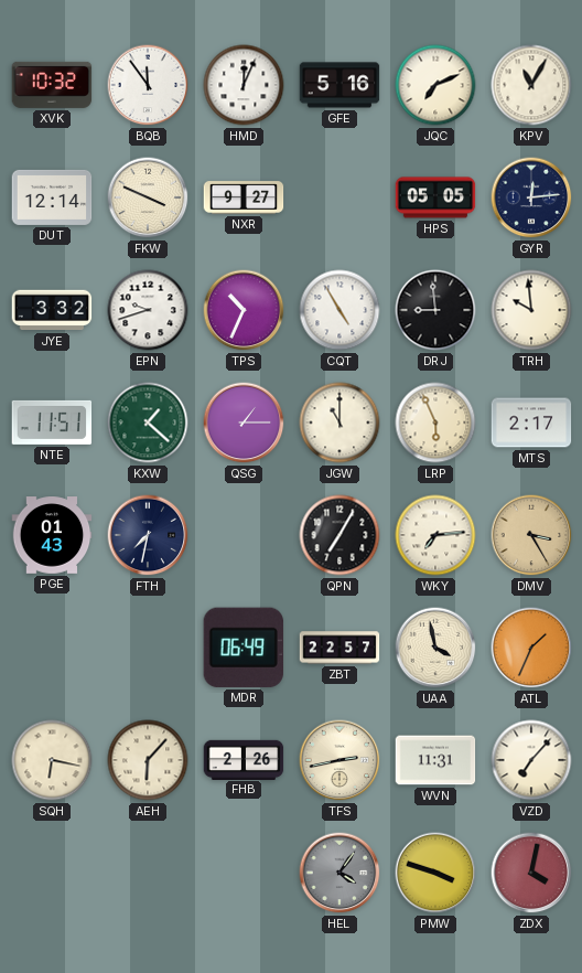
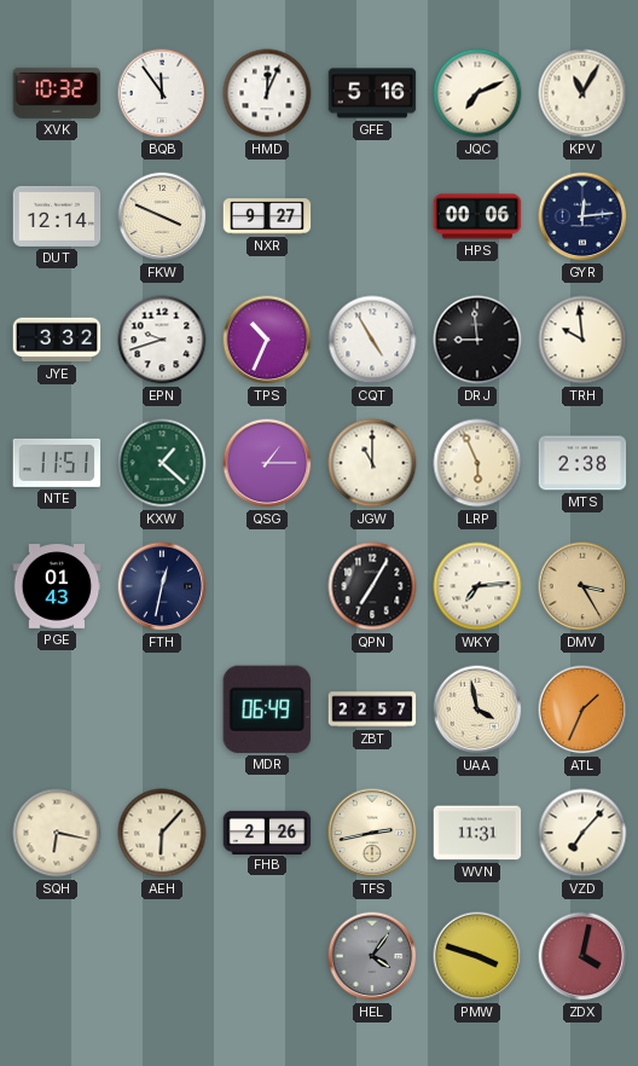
HPS: 05:05 -> 00:06
MTS: 2:17 -> 2:38
FTH: 7:32 -> 12:32
